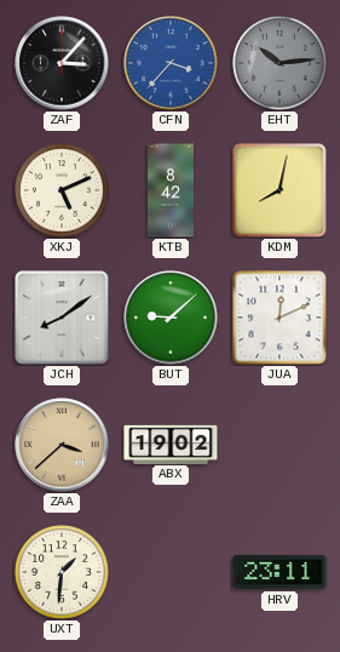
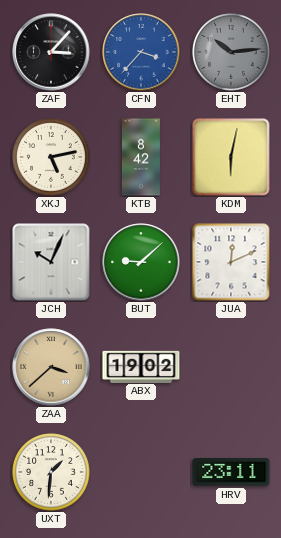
XKJ: 5:11 -> 5:13
KDM: 8:02 -> 6:02
JCH: 8:09 -> 10:04
